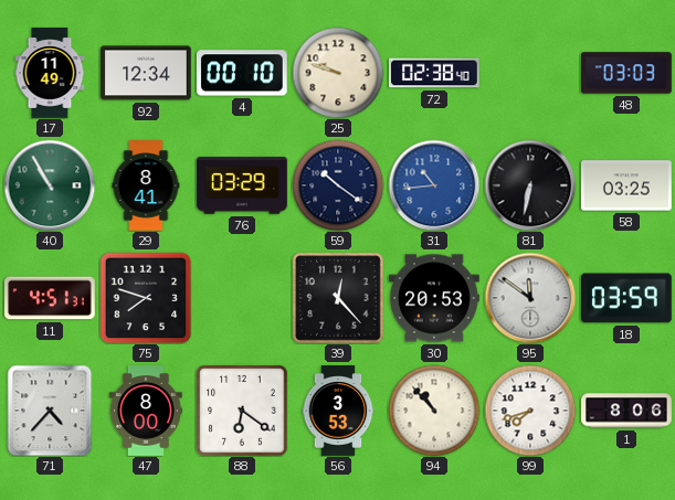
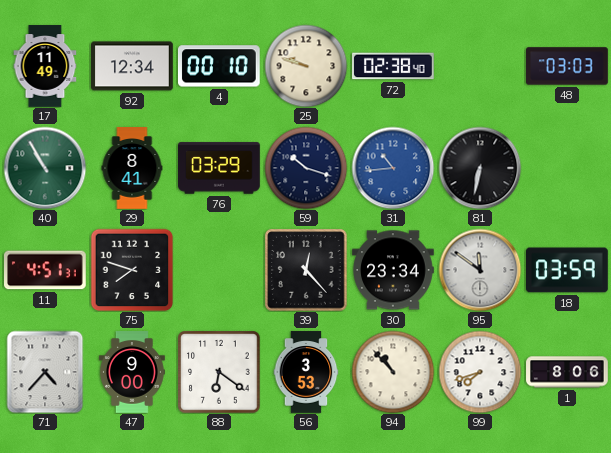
59: 10:21 -> 10:18
58: 03:25 -> none
30: 20:53 -> 23:34
47: 8:00 -> 9:00
